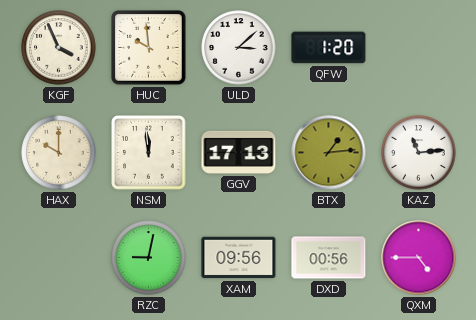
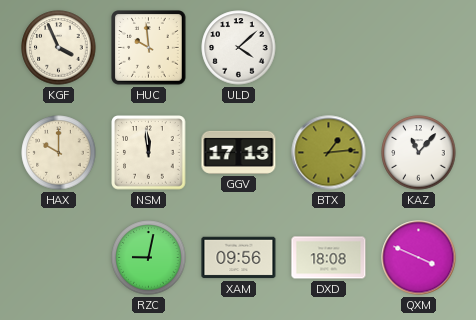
ULD: 3:08 -> 4:08
QFW: 1:20 -> none
KAZ: 11:14 -> 11:07
DXD: 00:56 -> 18:08
QXM: 4:45 -> 3:49
